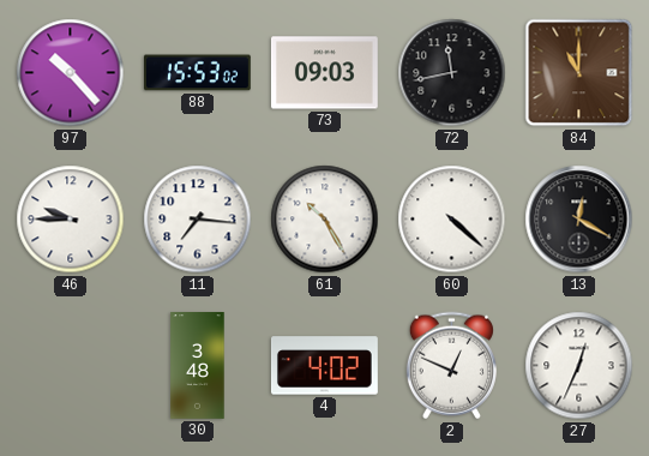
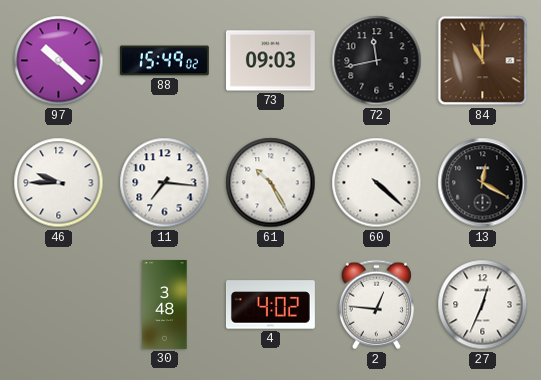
97: 10:23 -> 10:22
88: 15:53 -> 15:49
2: 12:49 -> 12:46
